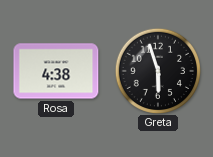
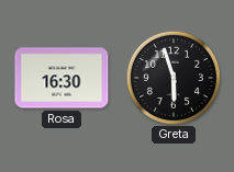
Rosa: 4:38 -> 16:30
